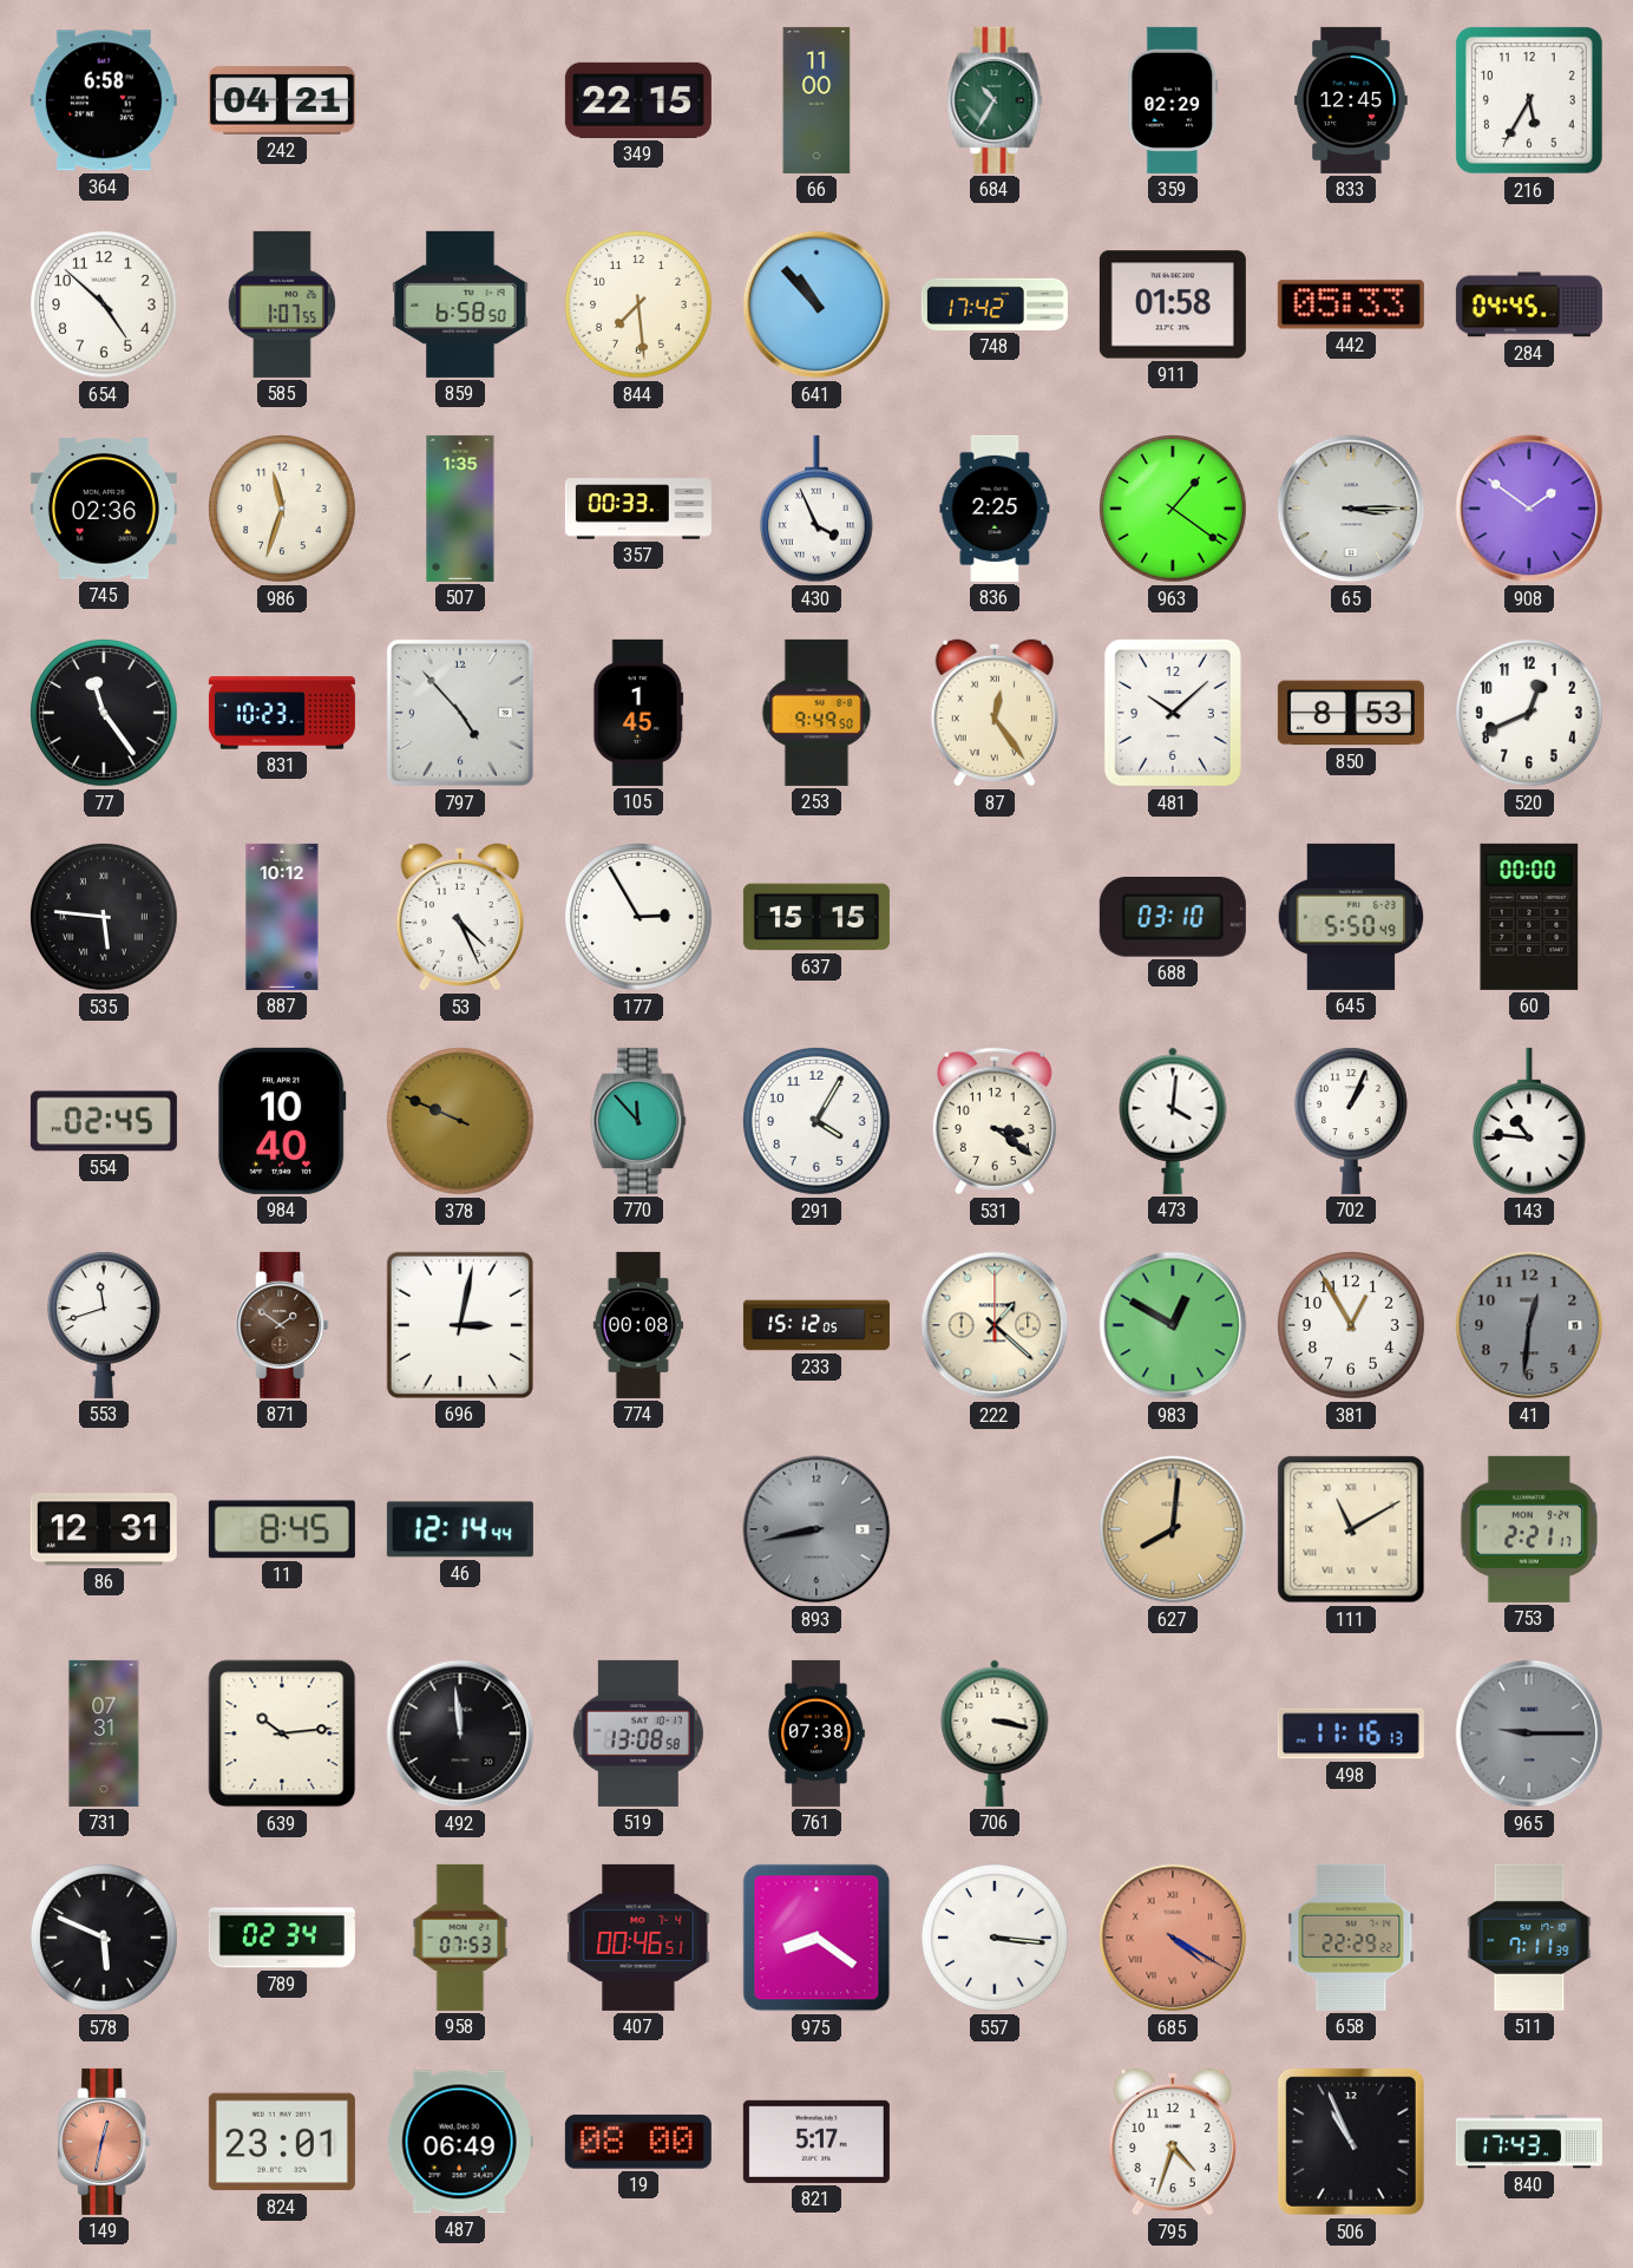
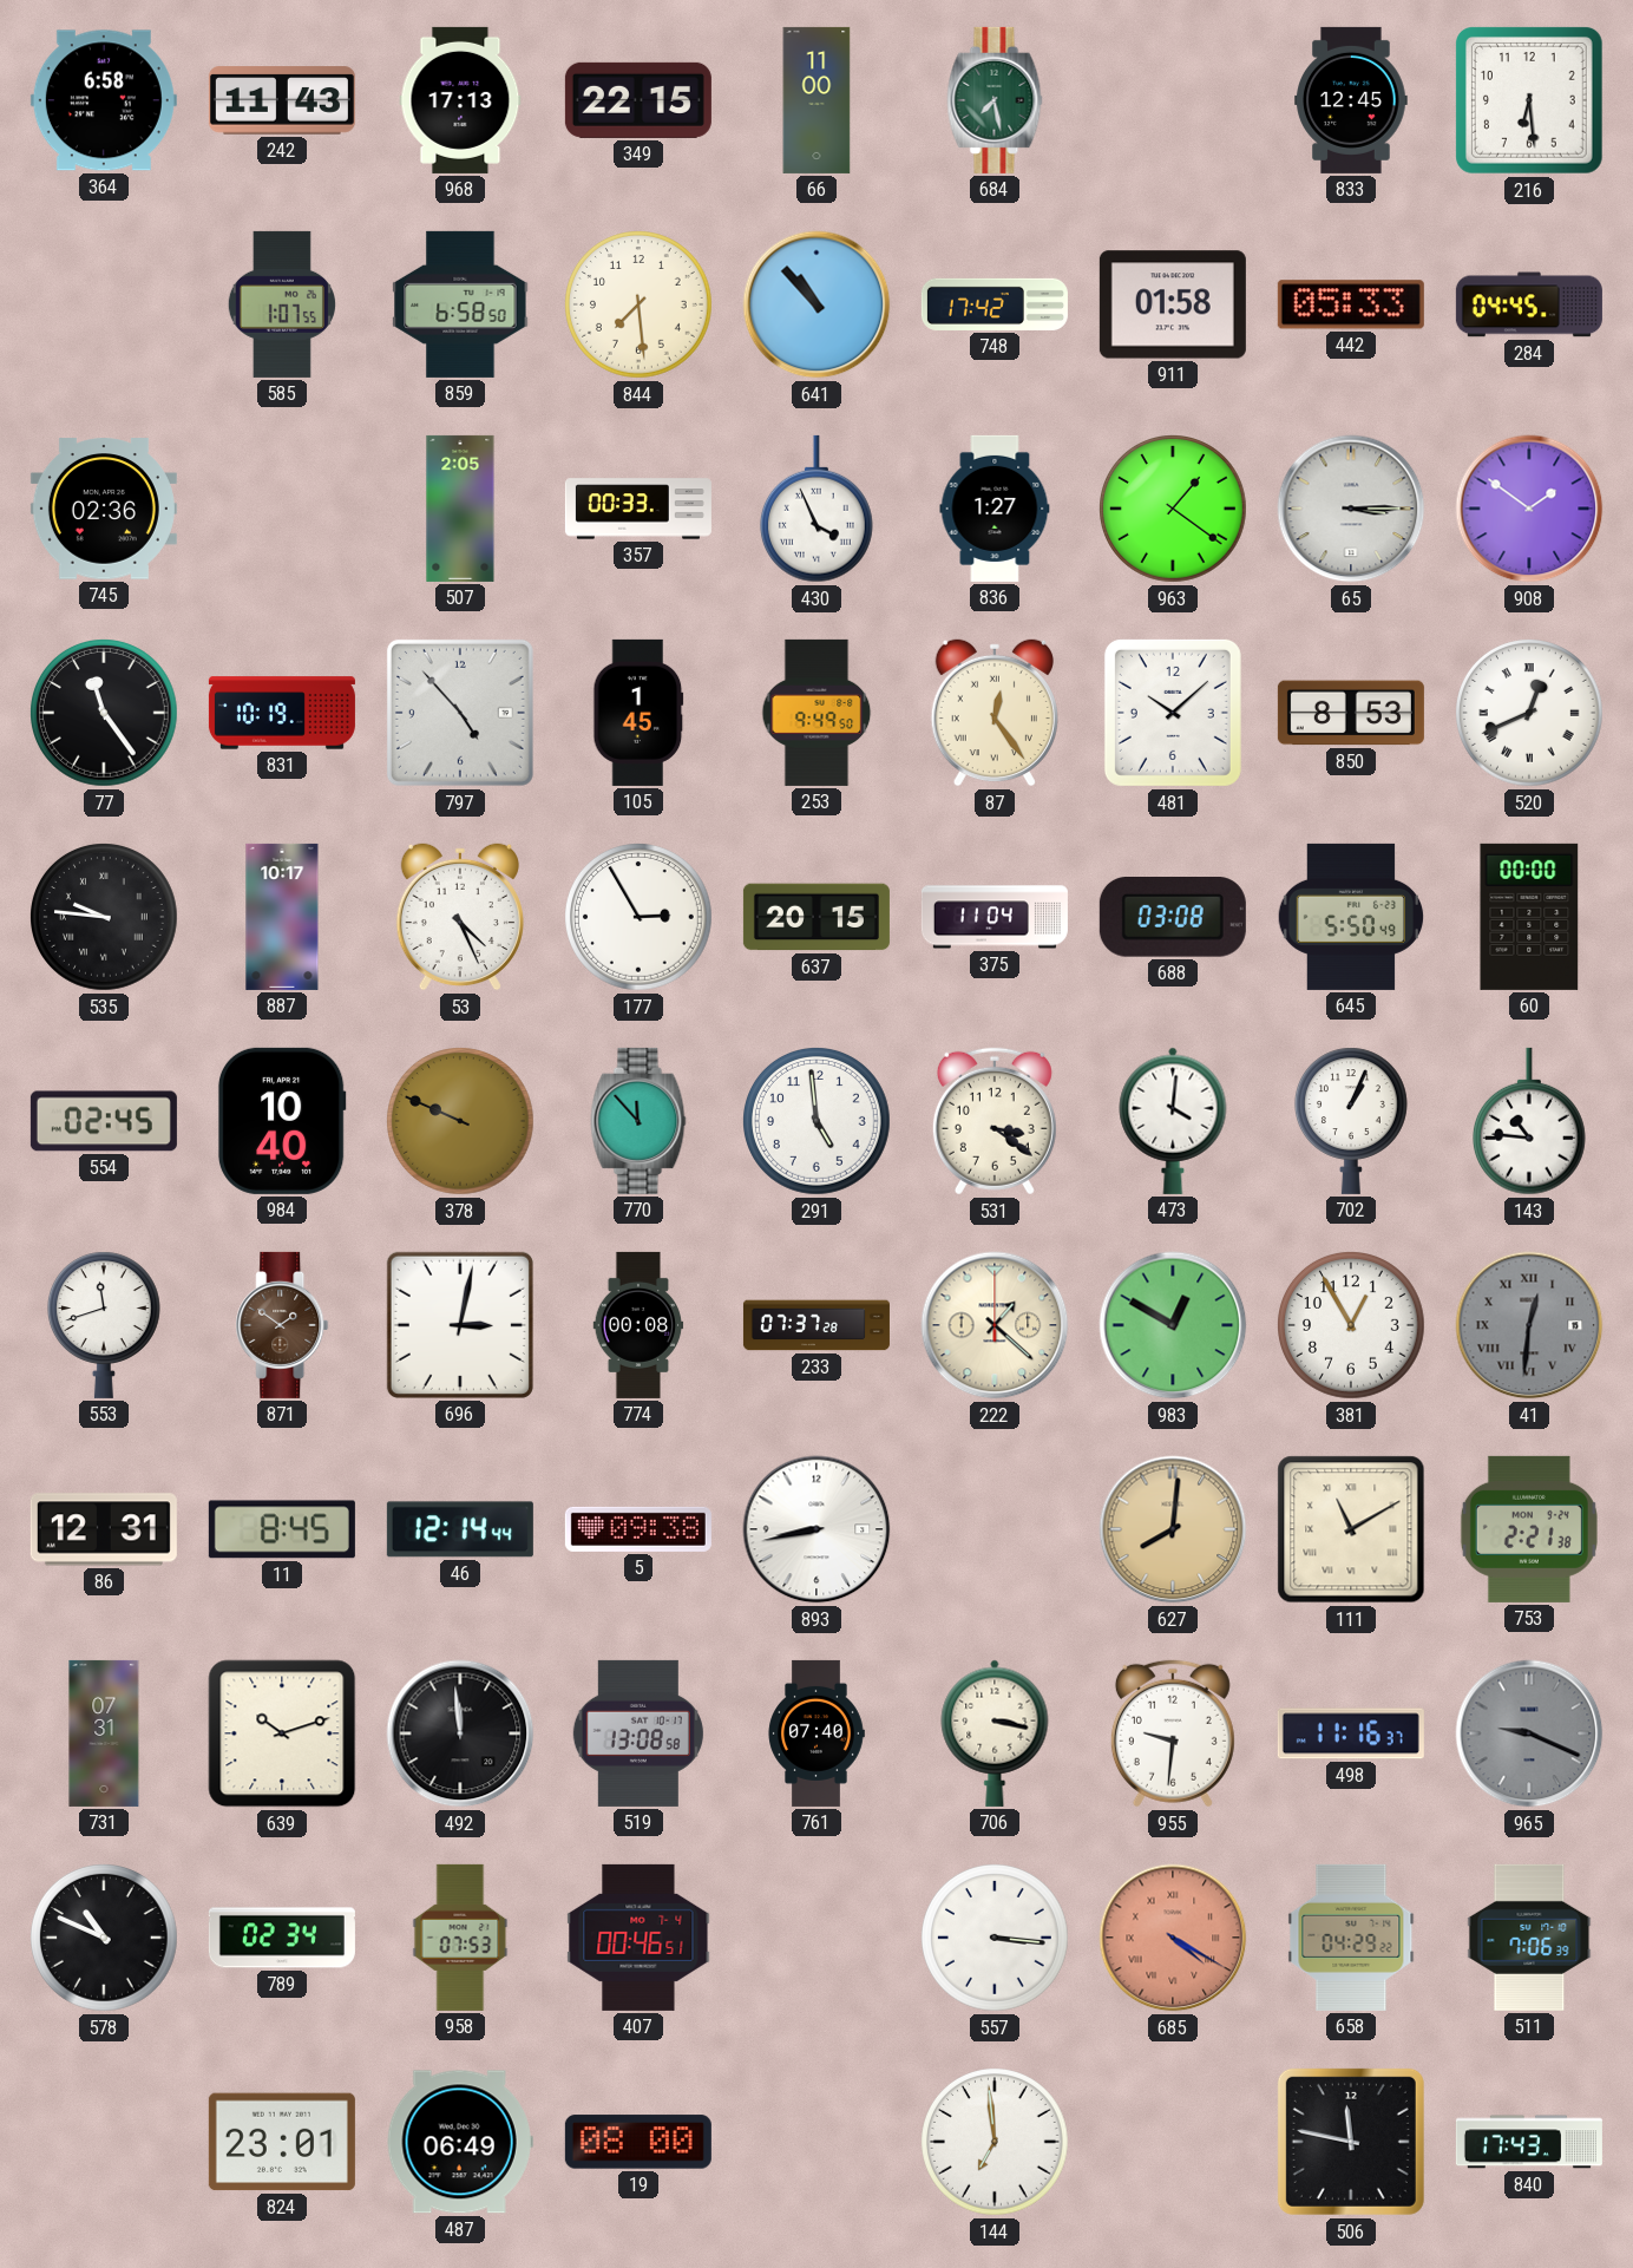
242: 04:21 -> 11:43
968: none -> 17:13
684: 10:35 -> 7:28
359: 02:29 -> none
216: 5:35 -> 6:29
654: 4:52 -> none
986: 11:33 -> none
507: 1:35 -> 2:05
836: 2:25 -> 1:27
831: 10:23 -> 10:19
520 numerals: Arabic -> Roman
535: 5:46 -> 9:46
887: 10:12 -> 10:17
637: 15:15 -> 20:15
375: none -> 11:04
688: 03:10 -> 03:08
291: 4:05 -> 4:59
233: 15:12 -> 07:37
41 numerals: Arabic -> Roman
5: none -> 09:38
893 dial: grey -> white
753: 2:21:17 -> 2:21:38
639: 10:14 -> 10:12
761: 07:38 -> 07:40
955: none -> 9:31
498: 11:16:13 -> 11:16:37
965: 9:15 -> 9:19
578: 5:49 -> 10:49
975: 8:21 -> none
658: 22:29 -> 04:29
511: 7:11 -> 7:06
149: 12:32 -> none
821: 5:17 -> none
144: none -> 6:59
795: 4:33 -> none
506: 10:56 -> 11:47
